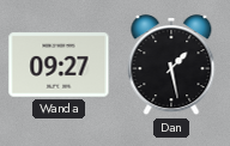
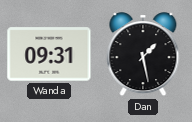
Wanda: 09:27 -> 09:31
